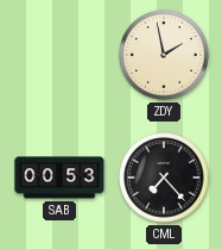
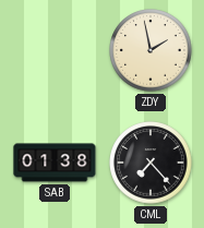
SAB: 00:53 -> 01:38
